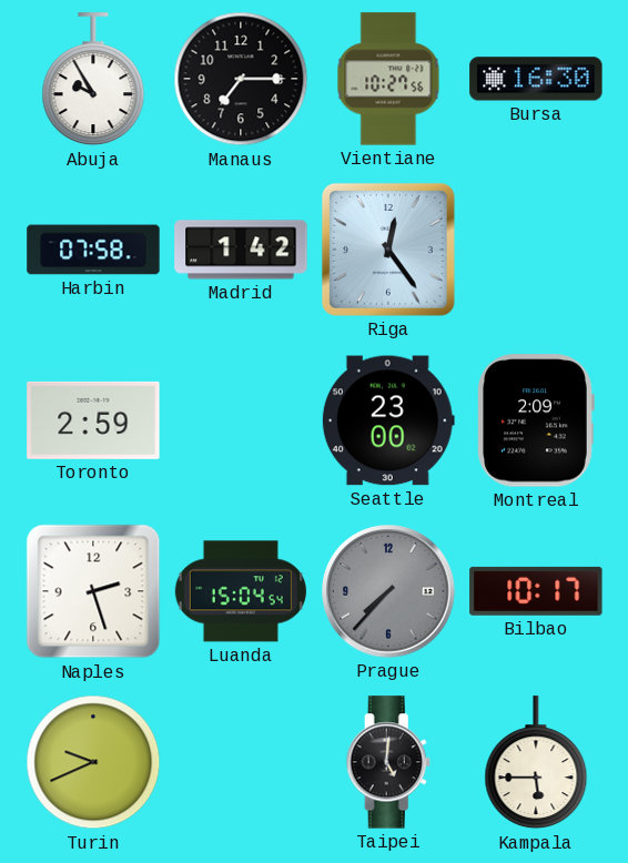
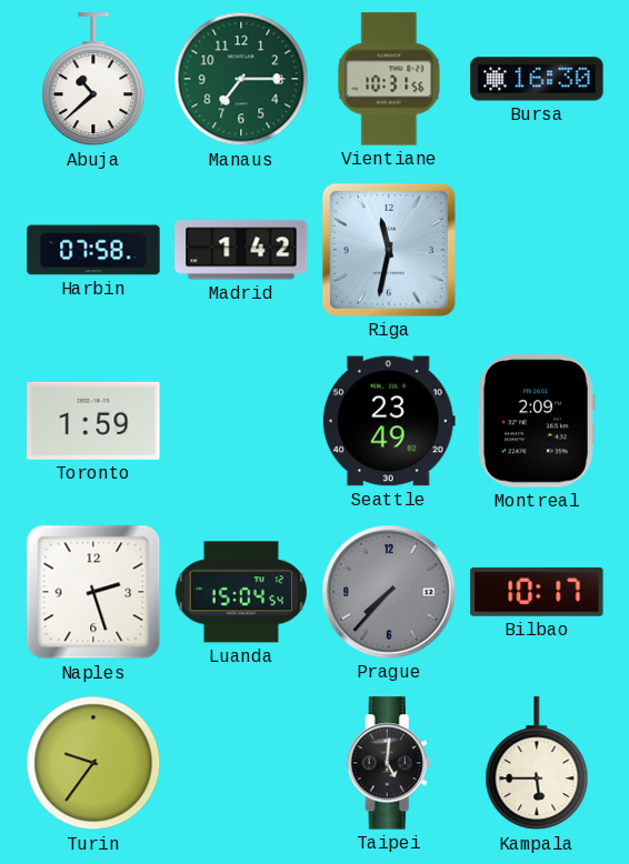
Abuja: 9:55 -> 10:38
Manaus dial: black -> green
Vientiane: 10:27 -> 10:31
Riga: 12:24 -> 11:32
Toronto: 2:59 -> 1:59
Seattle: 23:00 -> 23:49
Turin: 9:41 -> 9:36
